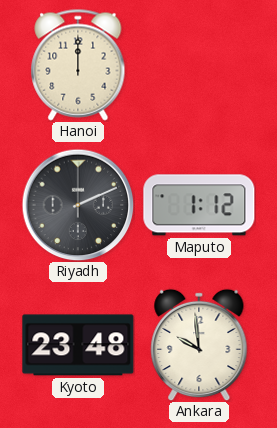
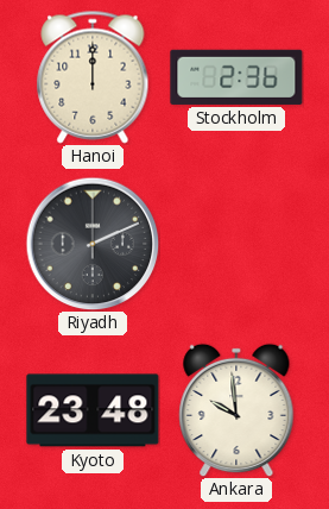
Stockholm: none -> 2:36
Maputo: 1:12 -> none
